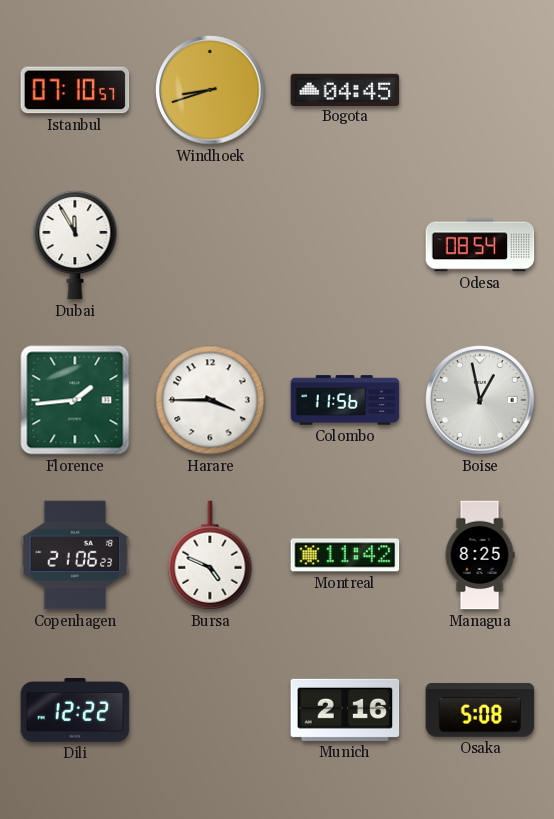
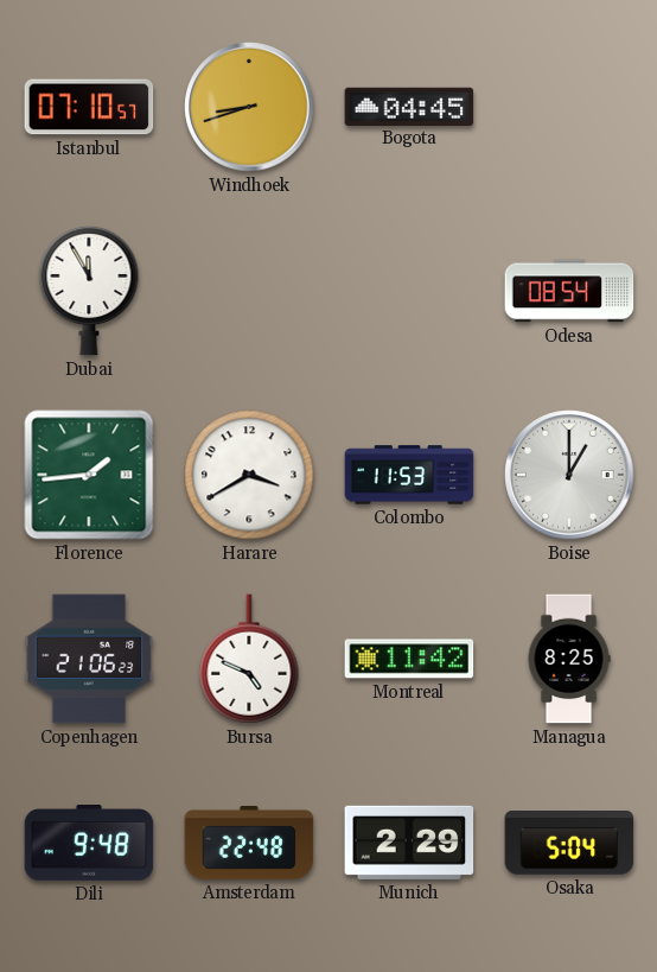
Harare: 3:45 -> 3:40
Colombo: 11:56 -> 11:53
Boise: 12:58 -> 1:00
Dili: 12:22 -> 9:48
Amsterdam: none -> 22:48
Munich: 2:16 -> 2:29
Osaka: 5:08 -> 5:04
